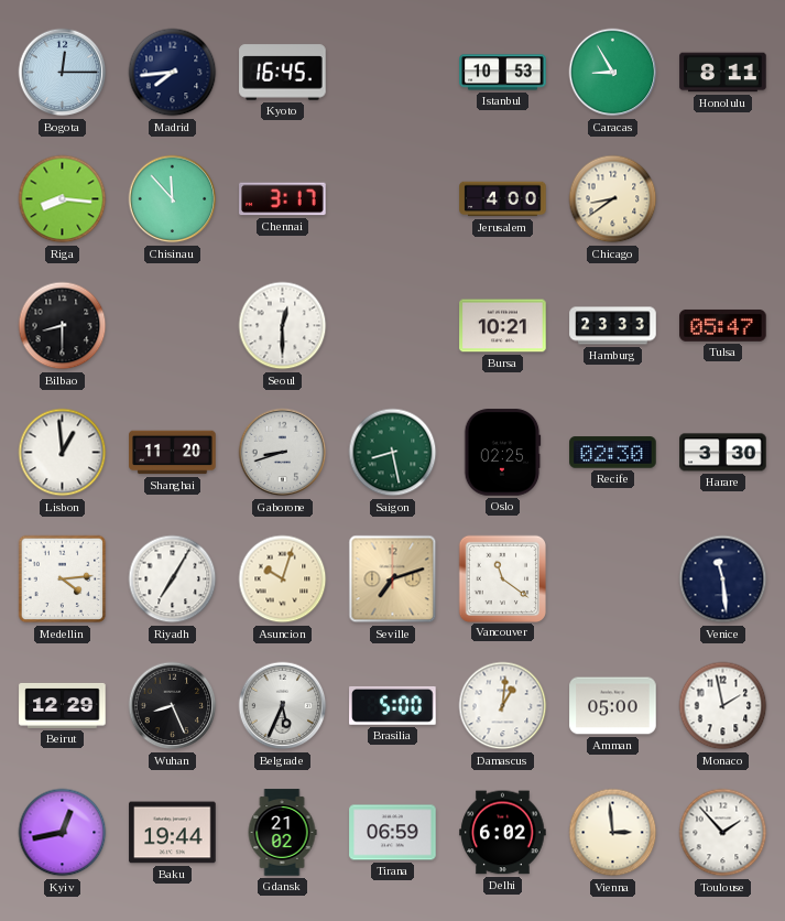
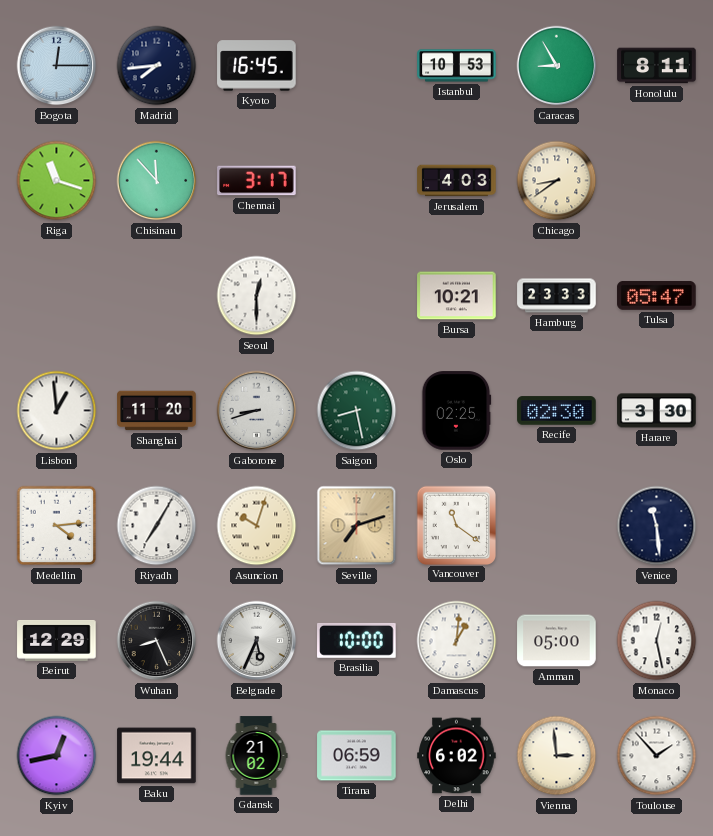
Riga: 8:16 -> 11:18
Jerusalem: 4:00 -> 4:03
Bilbao: 8:30 -> none
Brasilia: 5:00 -> 10:00
Monaco: 1:58 -> 12:28
